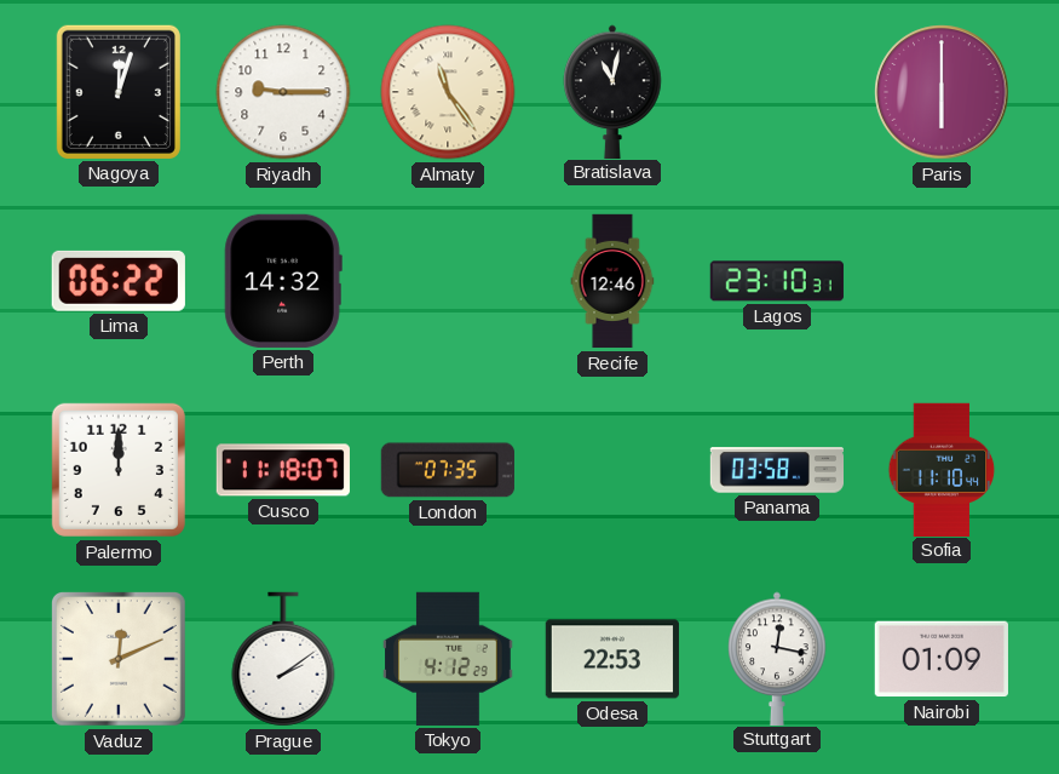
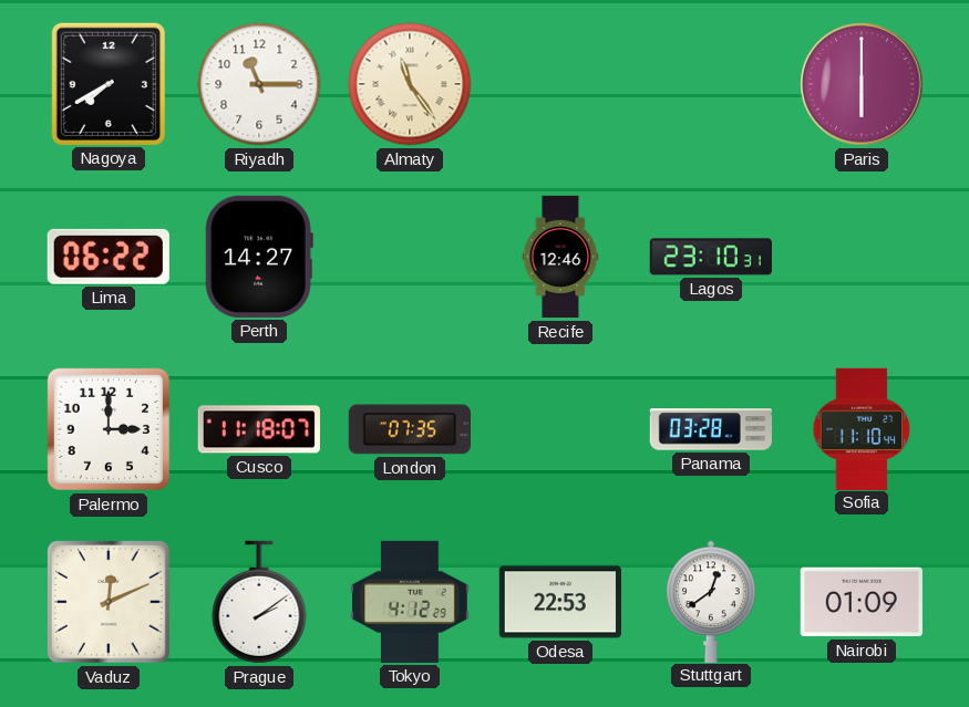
Nagoya: 12:03 -> 7:40
Riyadh: 9:15 -> 11:15
Bratislava: 11:02 -> none
Perth: 14:32 -> 14:27
Palermo: 12:00 -> 3:00
Panama: 03:58 -> 03:28
Stuttgart: 12:17 -> 12:39
